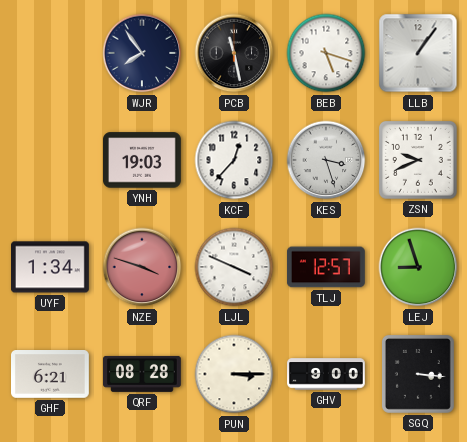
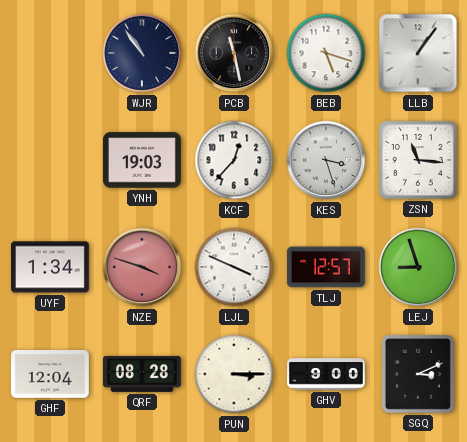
WJR: 7:54 -> 10:54
ZSN: 9:41 -> 11:16
GHF: 6:21 -> 12:04
SGQ: 3:16 -> 3:11
